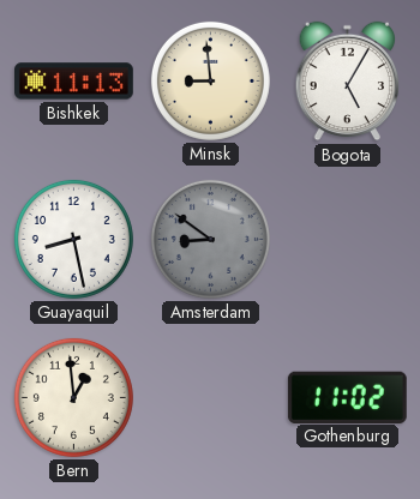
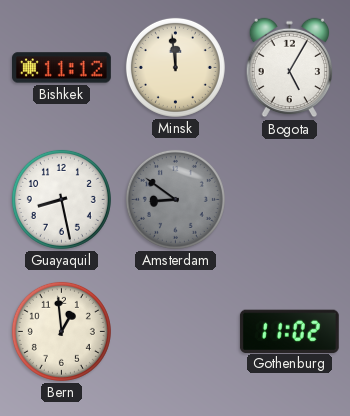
Bishkek: 11:13 -> 11:12
Minsk: 8:59 -> 11:59
